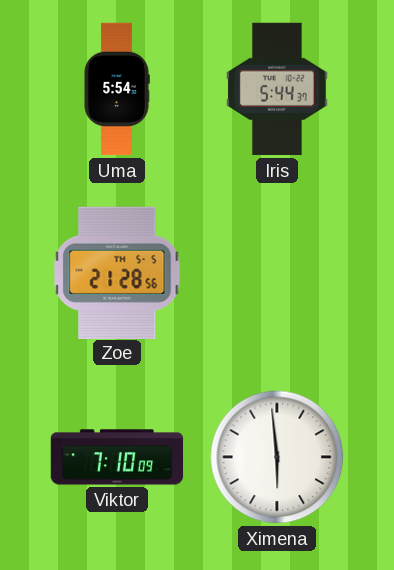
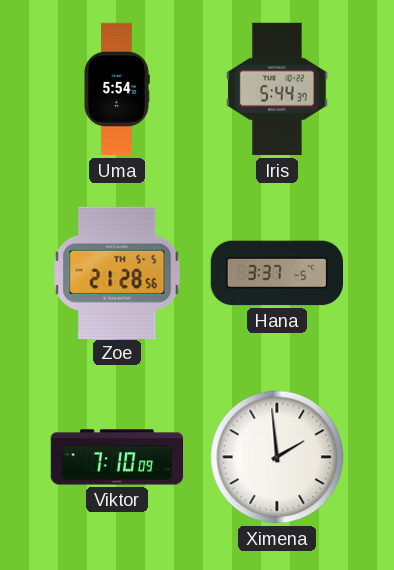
Hana: none -> 3:37
Ximena: 5:59 -> 1:59
